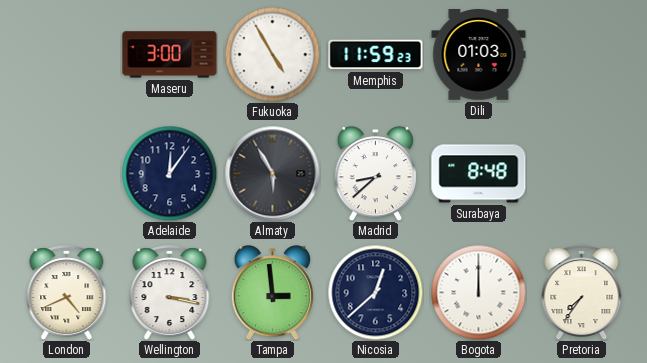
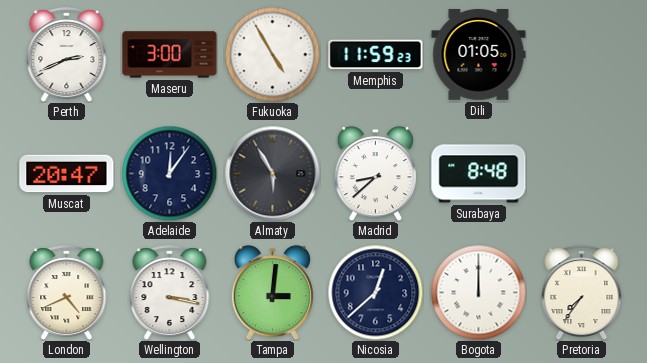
Perth: none -> 2:41
Dili: 01:03 -> 01:05
Muscat: none -> 20:47
Tampa: 2:59 -> 3:01
